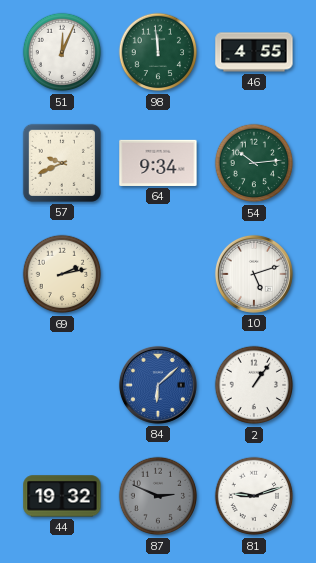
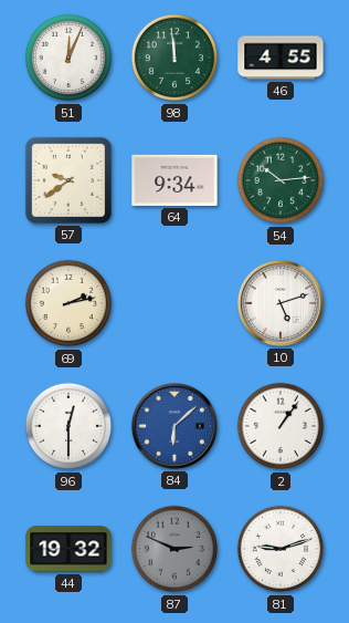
57: 9:41 -> 9:39
96: none -> 12:30
